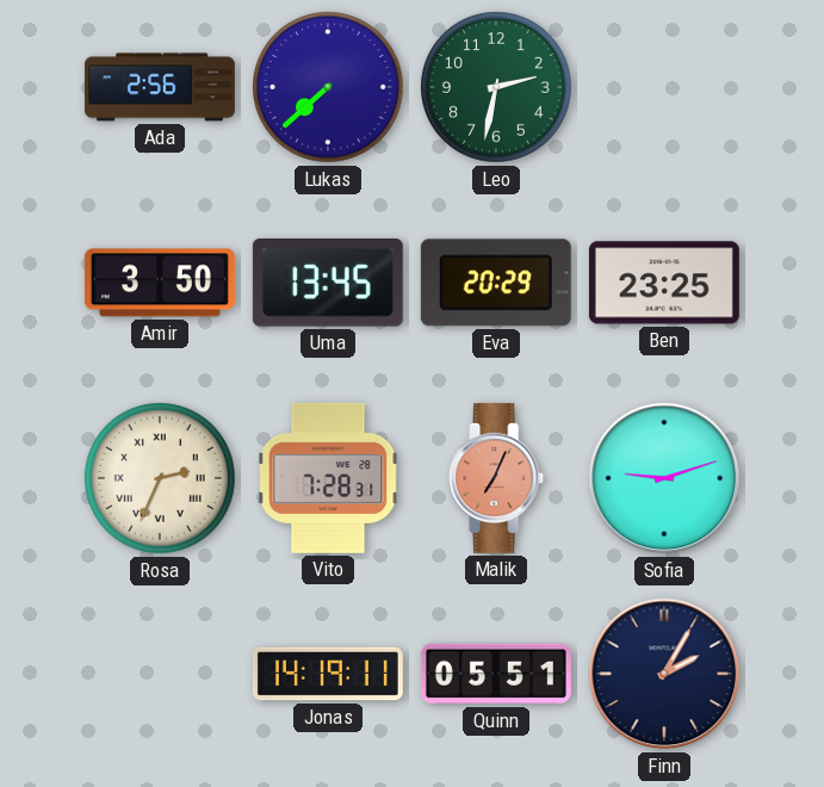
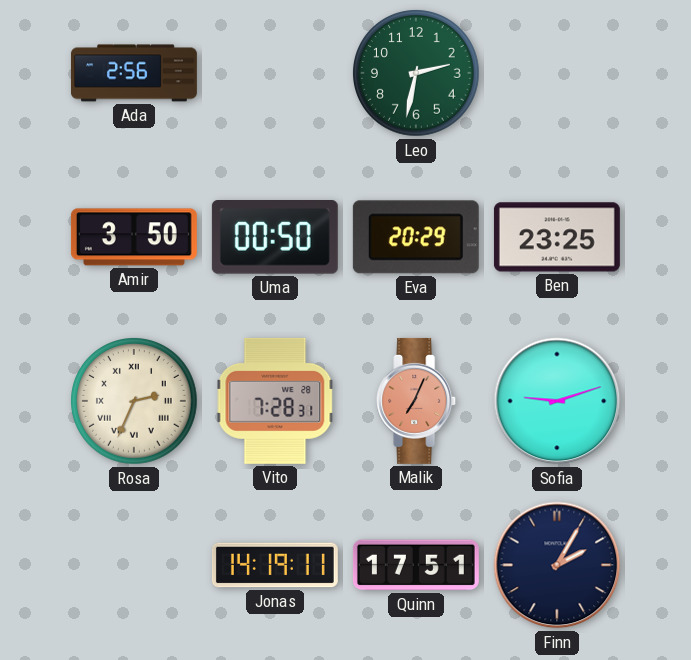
Lukas: 7:38 -> none
Uma: 13:45 -> 00:50
Quinn: 05:51 -> 17:51
